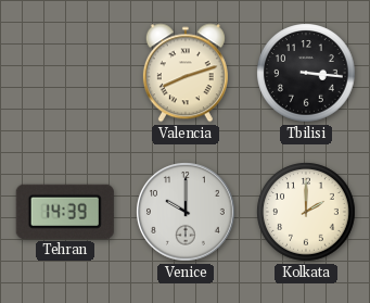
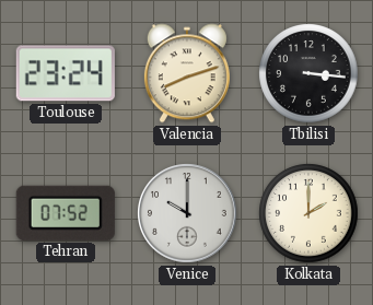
Toulouse: none -> 23:24
Tehran: 14:39 -> 07:52
